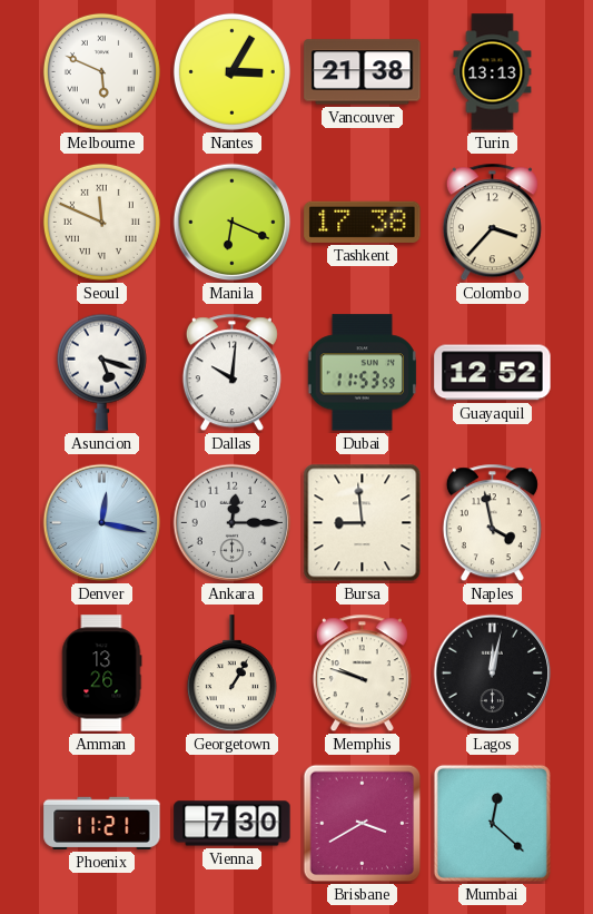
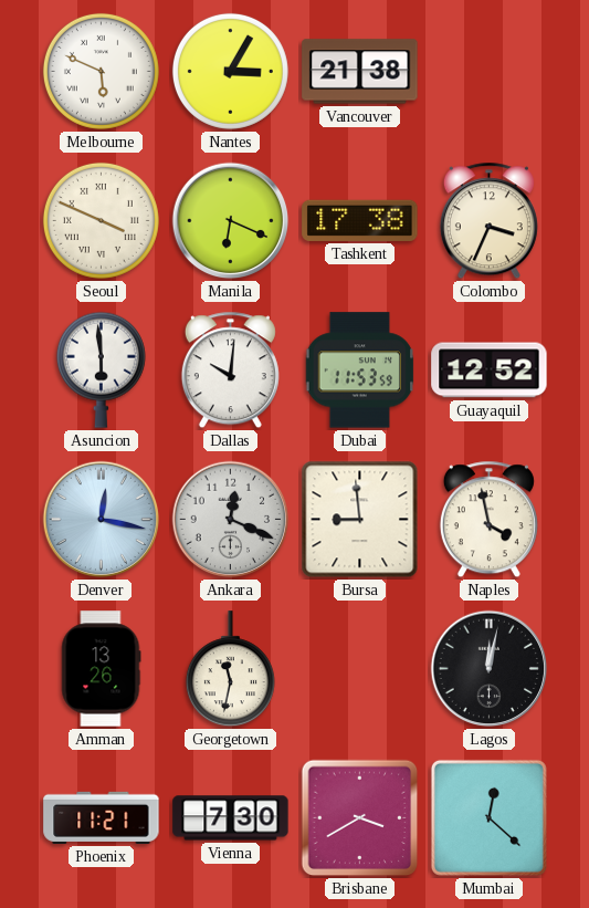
Turin: 13:13 -> none
Seoul: 11:49 -> 3:49
Colombo: 3:37 -> 3:34
Asuncion: 5:18 -> 5:59
Ankara: 12:15 -> 12:19
Georgetown: 1:05 -> 11:32
Memphis: 9:48 -> none
